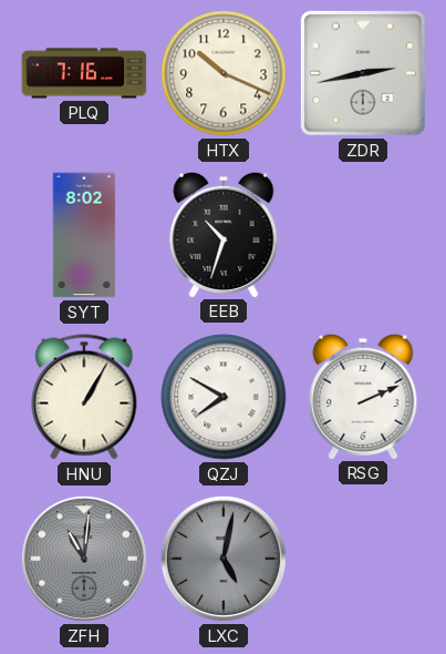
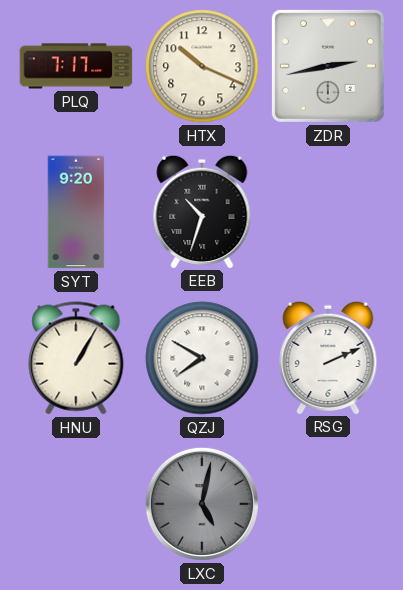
PLQ: 7:16 -> 7:17
SYT: 8:02 -> 9:20
ZFH: 11:01 -> none
